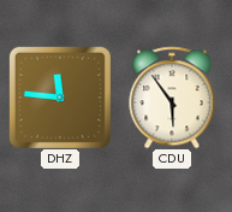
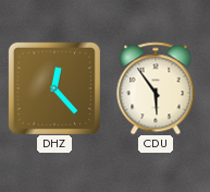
DHZ: 11:46 -> 12:23
